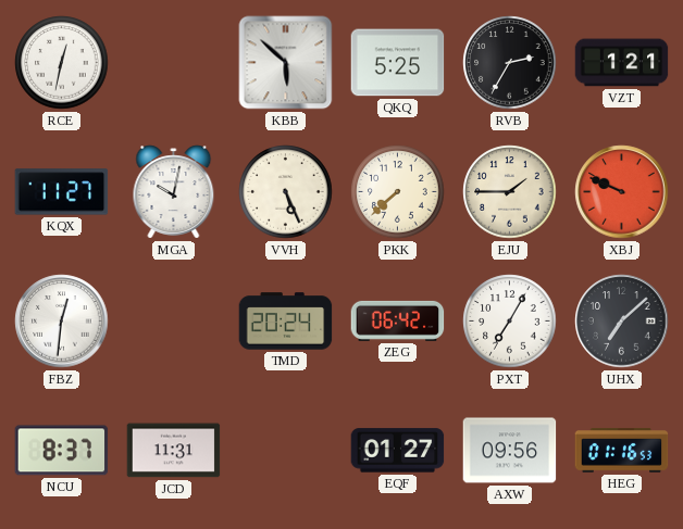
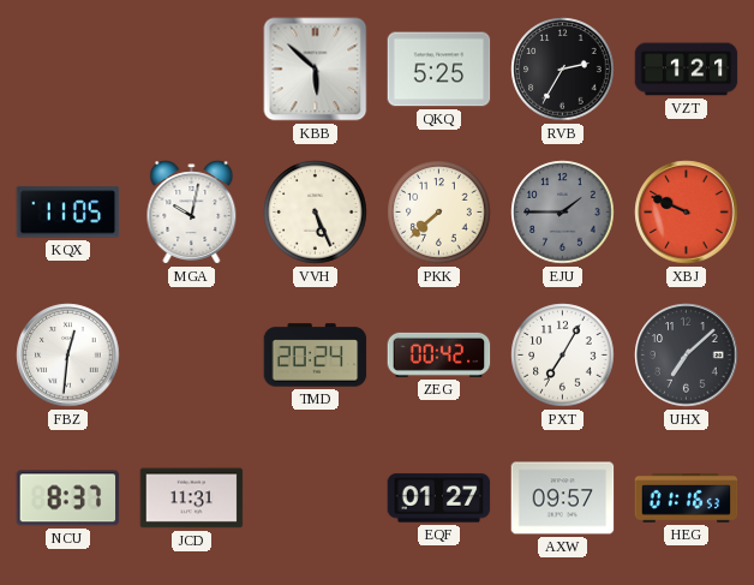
RCE: 12:32 -> none
KQX: 11:27 -> 11:05
EJU dial: cream -> grey
ZEG: 06:42 -> 00:42
AXW: 09:56 -> 09:57
